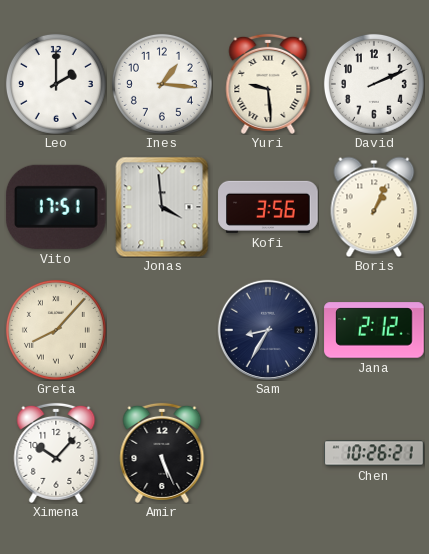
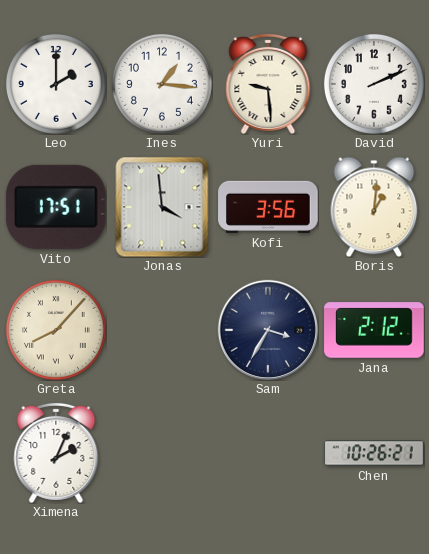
Boris: 1:04 -> 1:01
Sam: 8:35 -> 3:35
Ximena: 10:07 -> 2:04
Amir: 5:26 -> none
